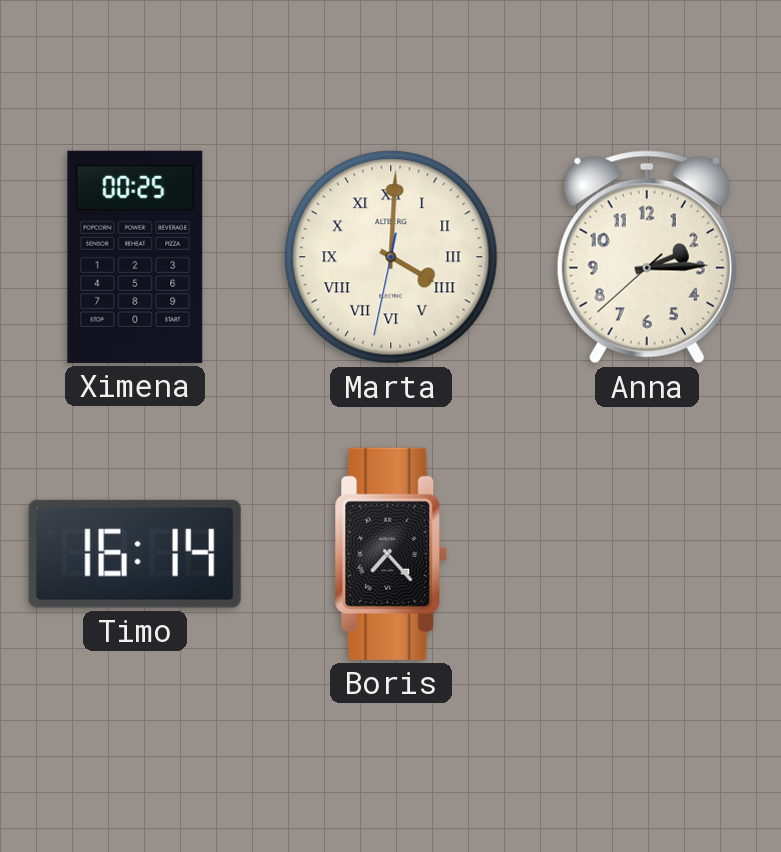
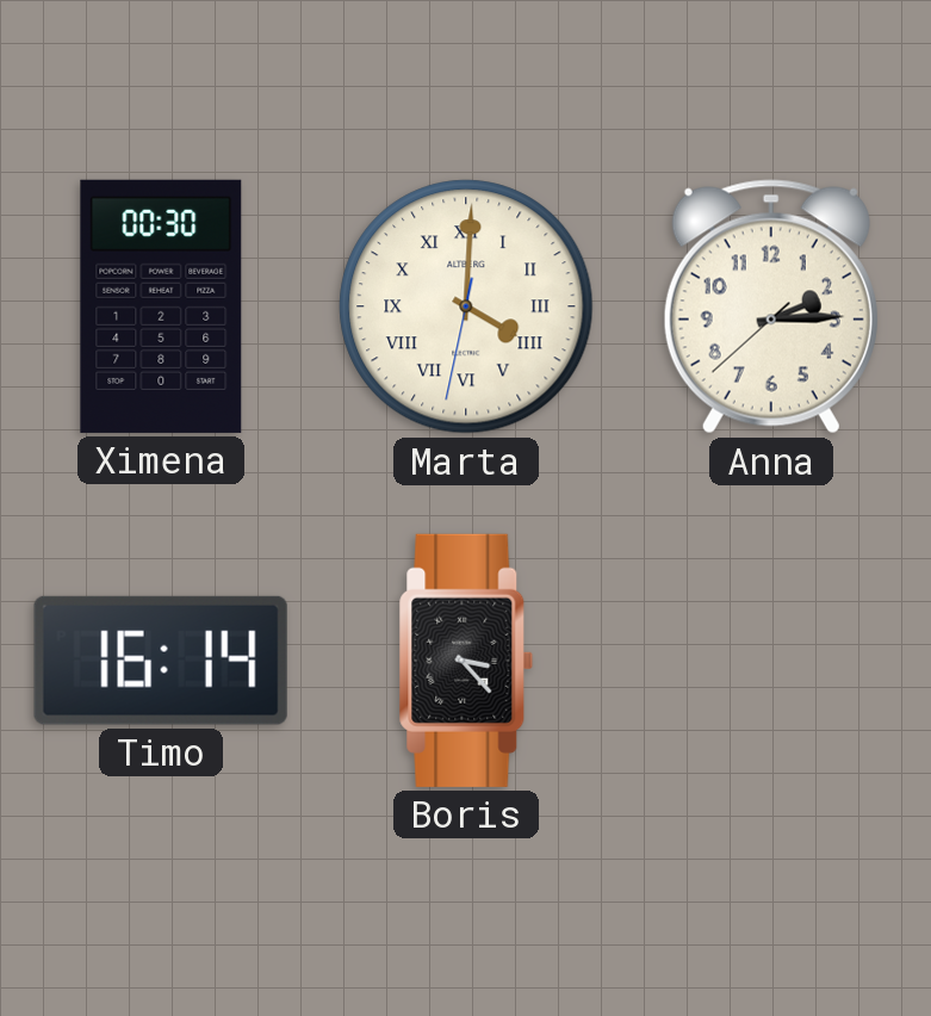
Ximena: 00:25 -> 00:30
Boris: 7:23 -> 3:23
